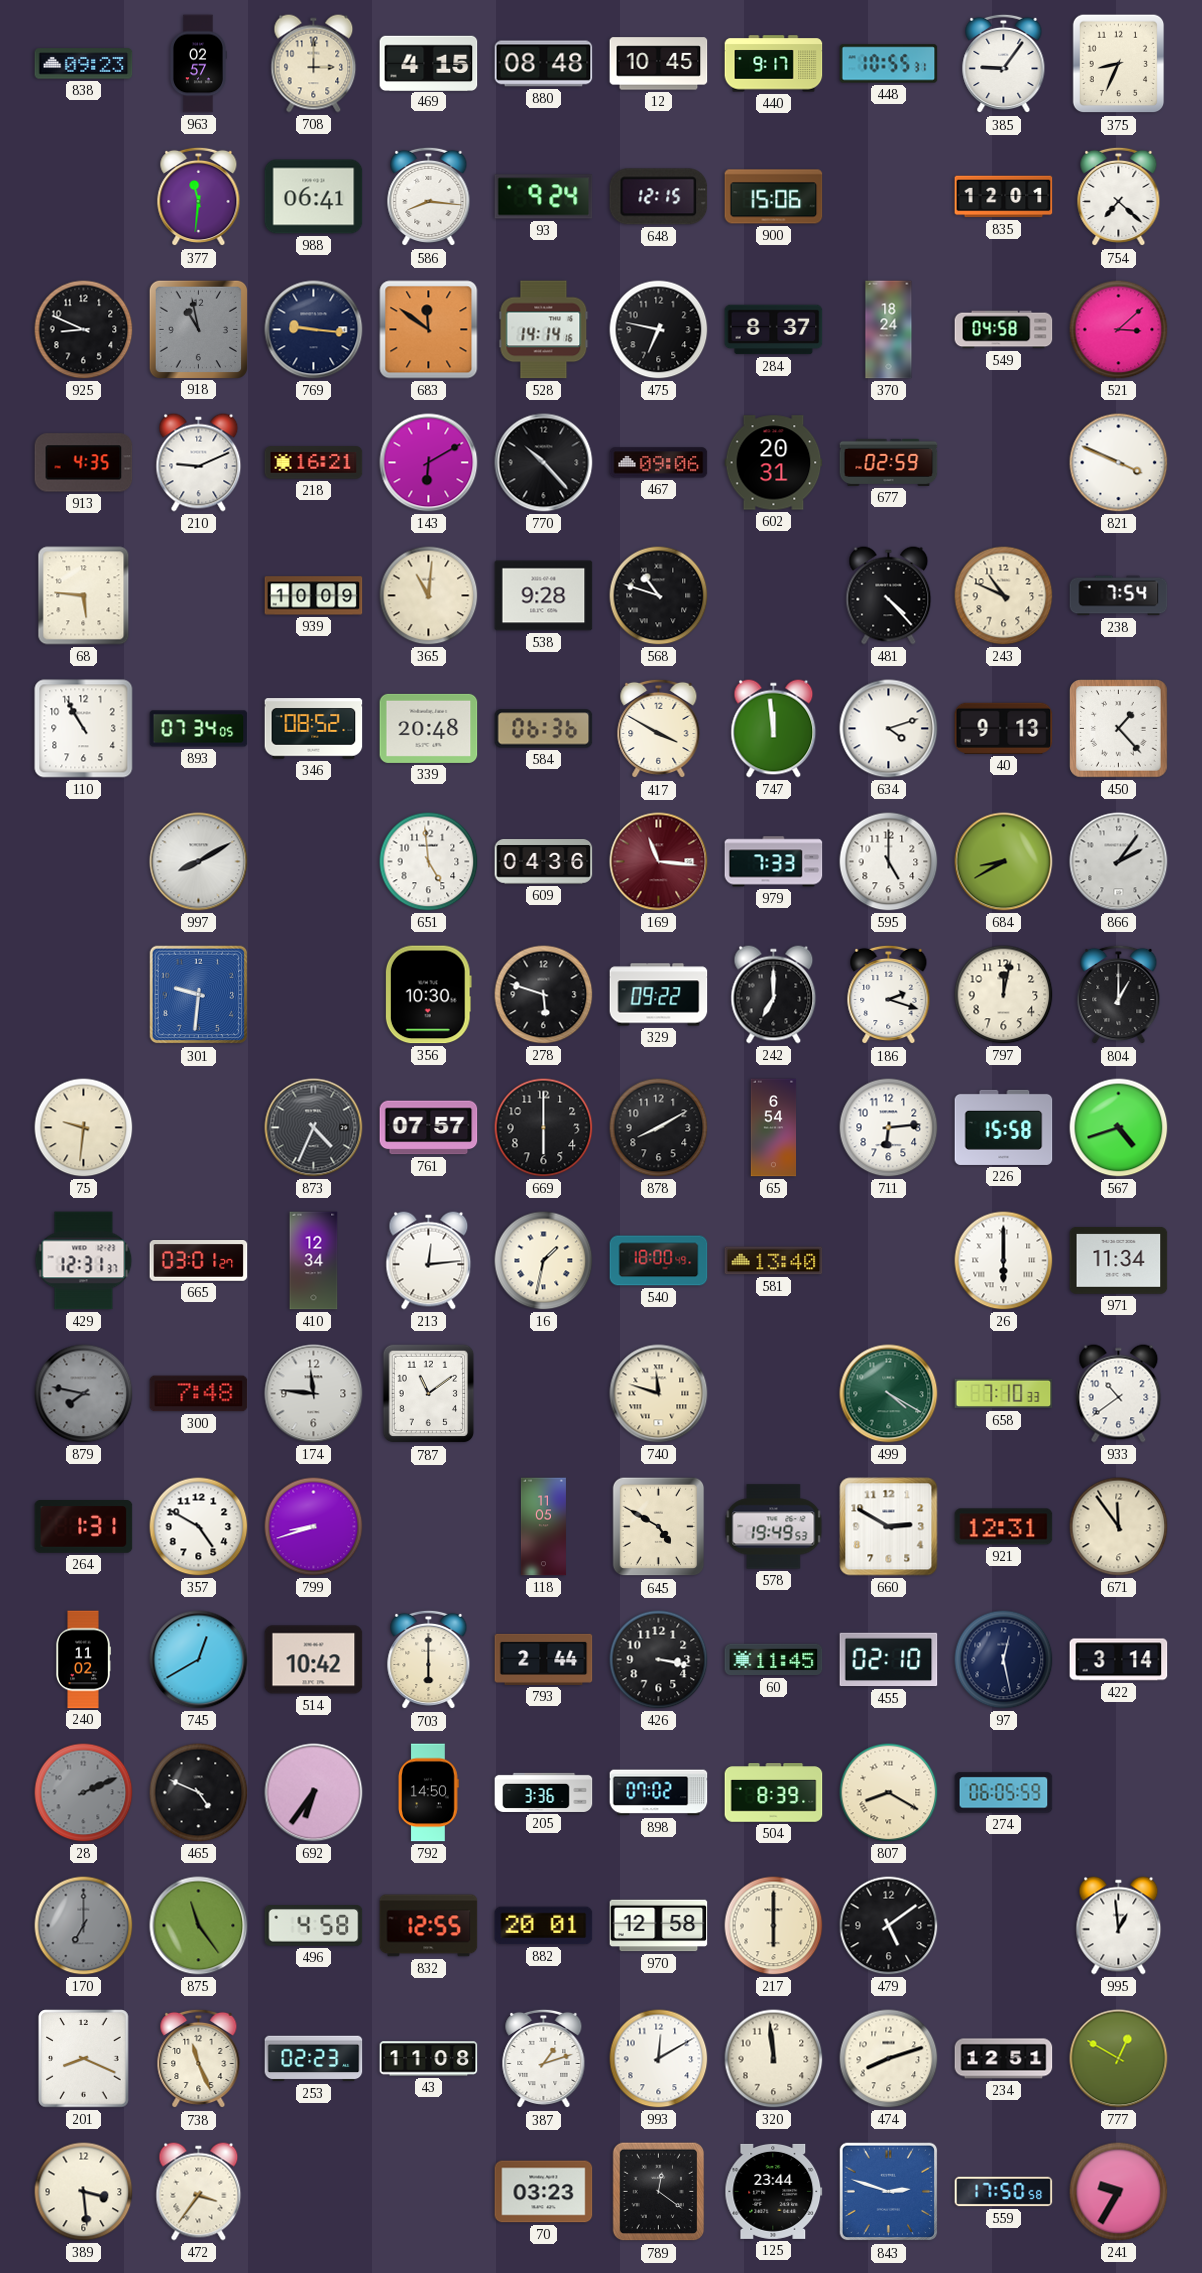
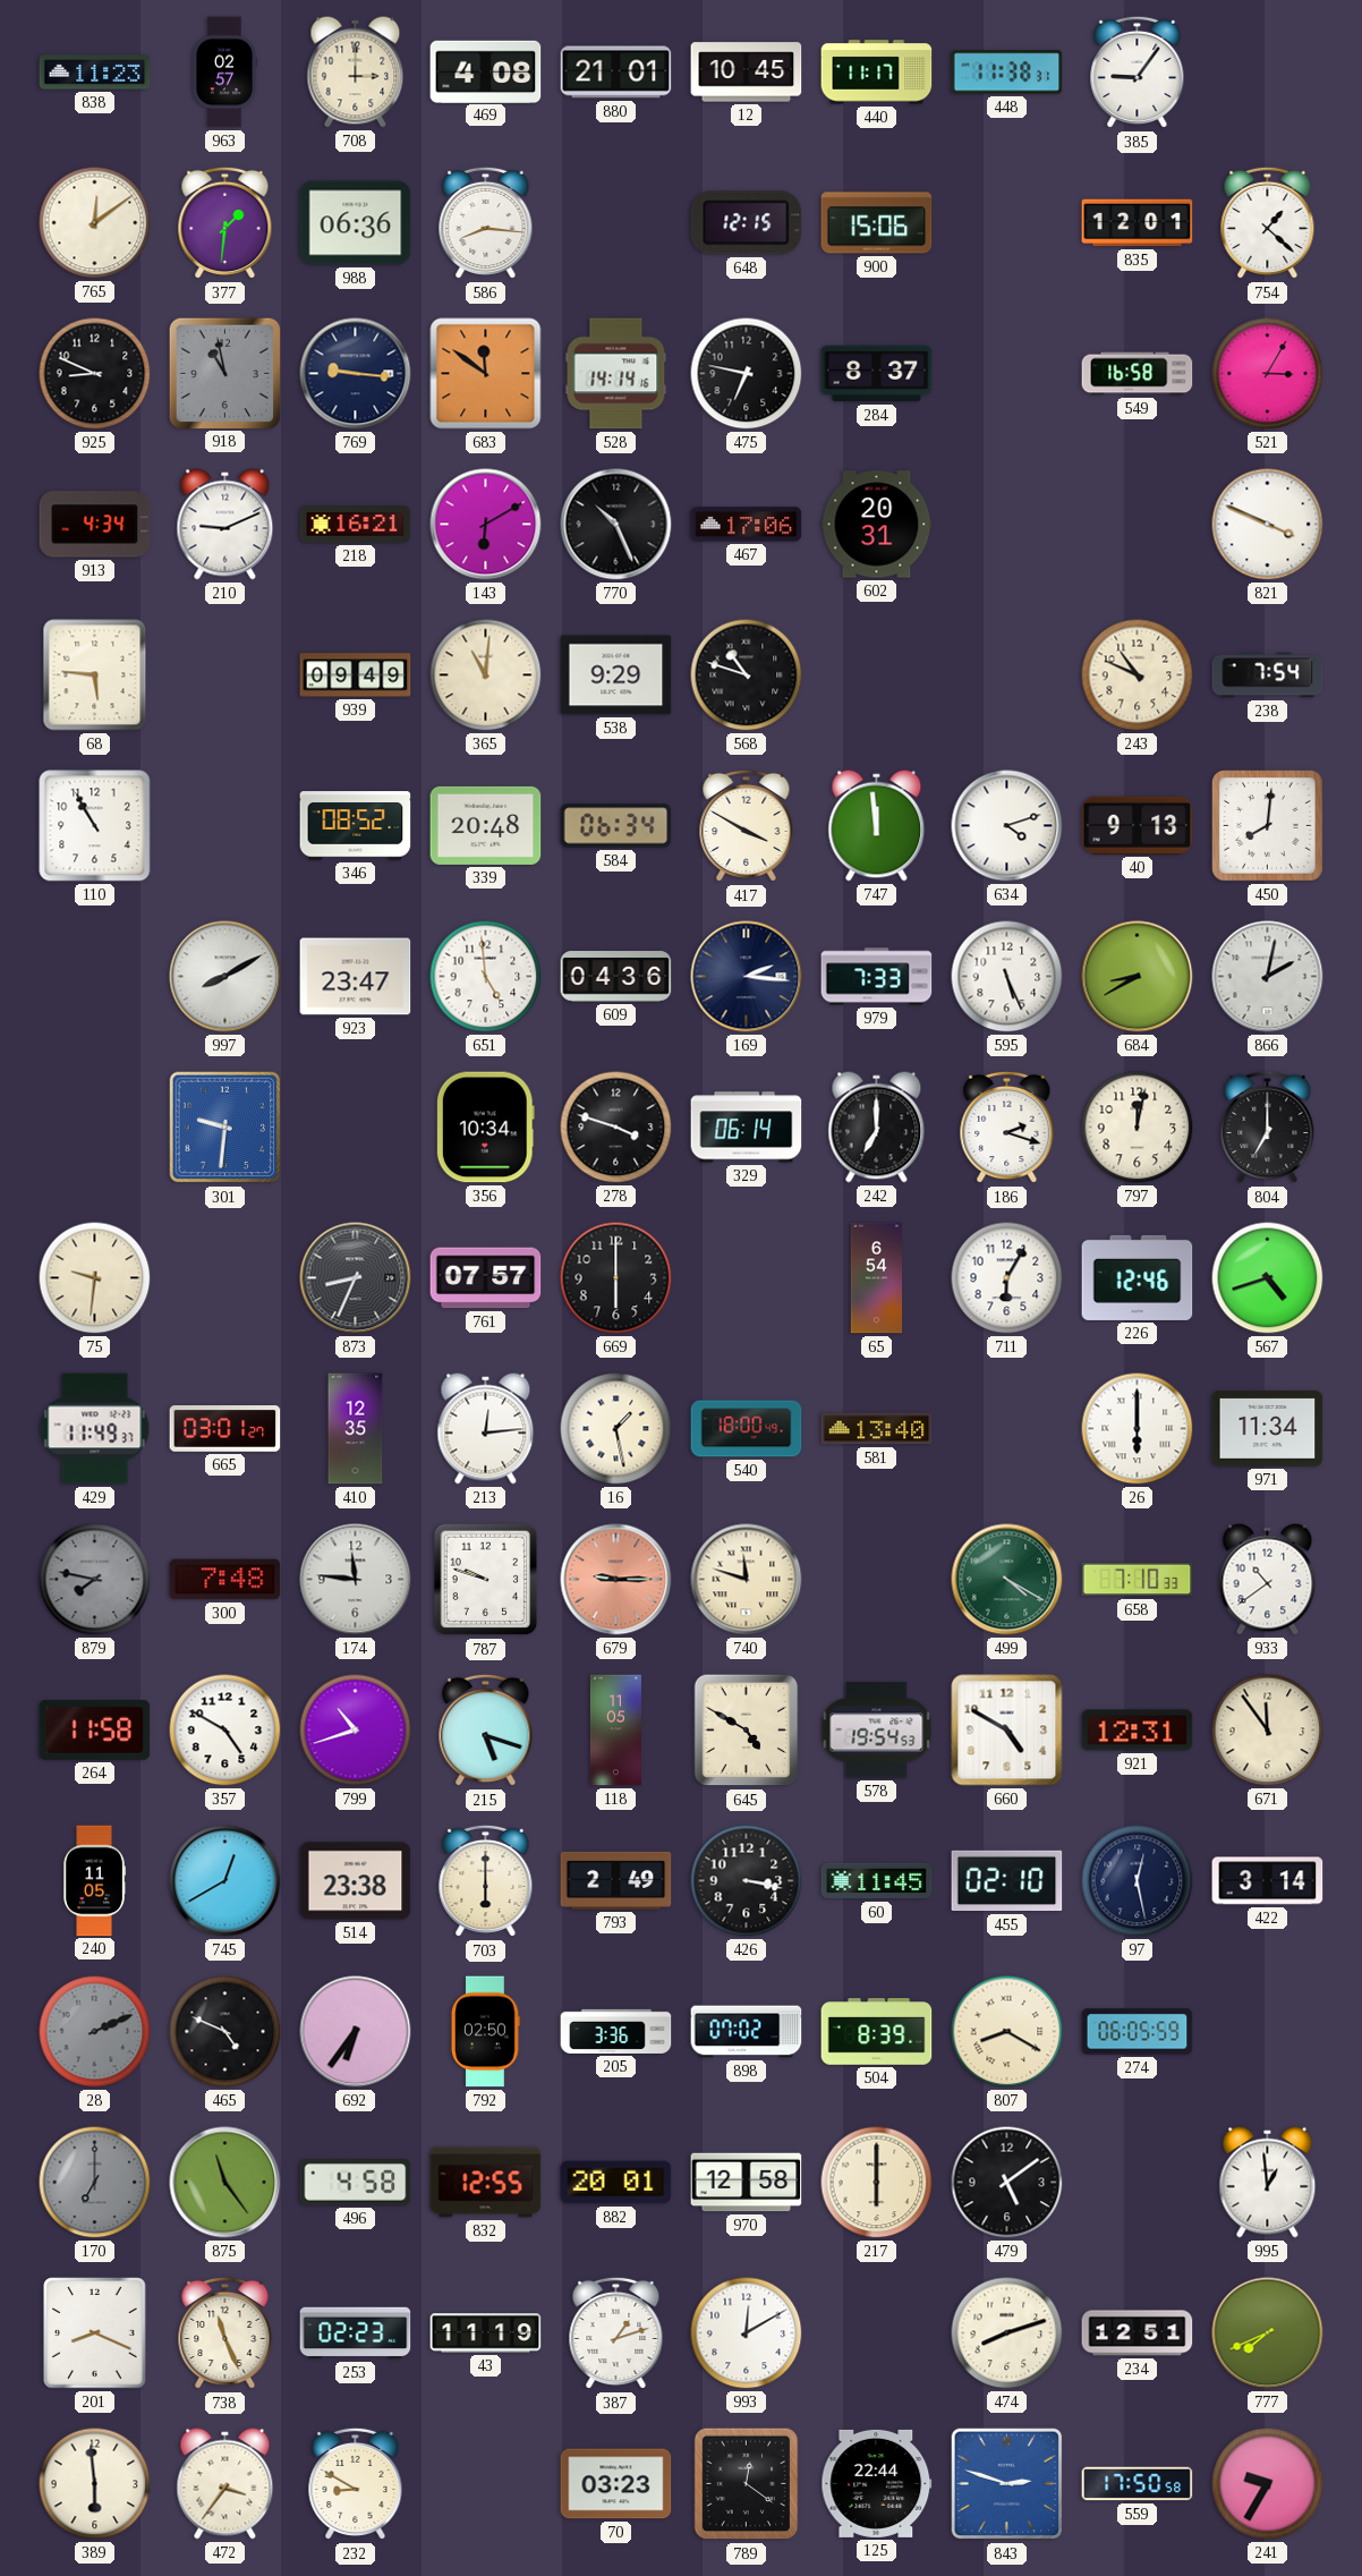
838: 09:23 -> 11:23
469: 4:15 -> 4:08
880: 08:48 -> 21:01
440: 9:17 -> 11:17
448: 10:55 -> 11:38
375: 8:34 -> none
765: none -> 12:09
377: 11:31 -> 1:31
988: 06:41 -> 06:36
93: 9:24 -> none
754: 7:22 -> 1:22
370: 18:24 -> none
549: 04:58 -> 16:58
521: 3:08 -> 3:05
913: 4:35 -> 4:34
770: 10:23 -> 10:26
467: 09:06 -> 17:06
677: 02:59 -> none
939: 10:09 -> 09:49
538: 9:28 -> 9:29
481: 4:23 -> none
893: 07:34 -> none
584: 06:36 -> 06:34
450: 1:23 -> 8:01
923: none -> 23:47
169: 11:16 -> 2:16
169 dial: burgundy -> navy
595: 5:00 -> 5:26
866: 2:06 -> 2:02
356: 10:30 -> 10:34
278: 5:48 -> 3:48
329: 09:22 -> 06:14
804: 1:00 -> 7:00
873: 4:34 -> 8:34
878: 8:10 -> none
711: 6:14 -> 6:05
226: 15:58 -> 12:46
429: 12:31 -> 11:49
410: 12:34 -> 12:35
16: 1:32 -> 1:28
787: 11:09 -> 9:48
679: none -> 9:15
264: 1:31 -> 11:58
799: 8:42 -> 10:42
215: none -> 5:18
578: 19:49 -> 19:54
660: 2:50 -> 4:50
240: 11:02 -> 11:05
514: 10:42 -> 23:38
793: 2:44 -> 2:49
792: 14:50 -> 02:50
43: 11:08 -> 11:19
320: 11:59 -> none
777: 12:50 -> 7:41
389: 3:29 -> 5:59
232: none -> 8:50
125: 23:44 -> 22:44
